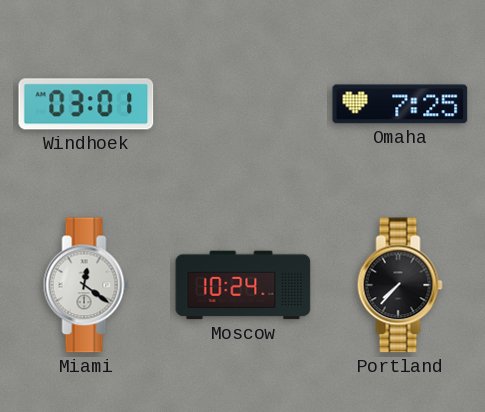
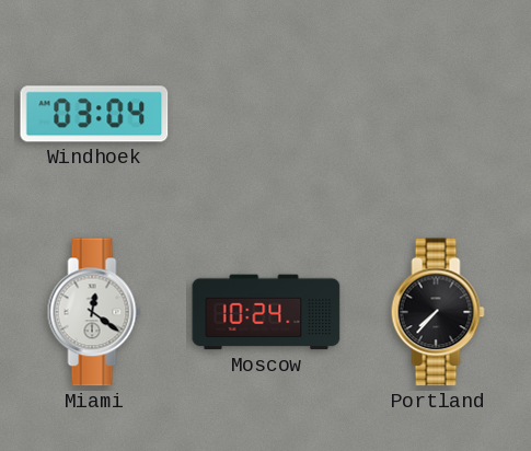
Windhoek: 03:01 -> 03:04
Omaha: 7:25 -> none
